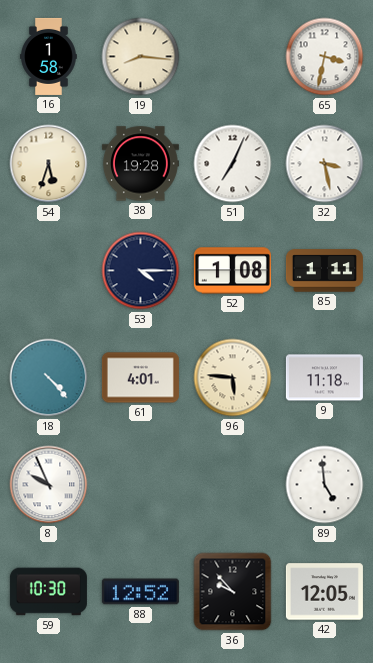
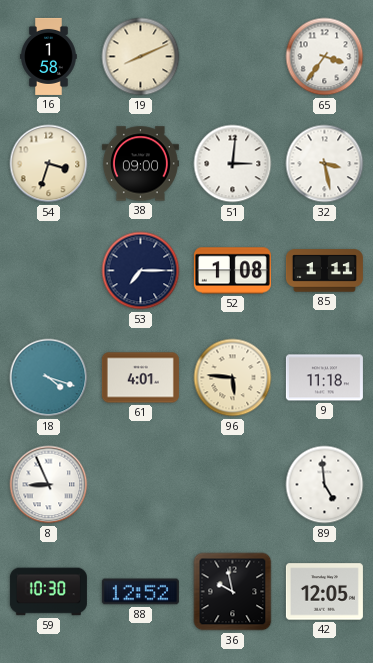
19: 8:16 -> 8:11
65: 3:32 -> 3:36
54: 5:33 -> 3:33
38: 19:28 -> 09:00
51: 7:04 -> 3:01
53: 4:15 -> 7:15
18: 4:23 -> 4:18
8: 9:56 -> 8:56
36: 9:53 -> 9:58
